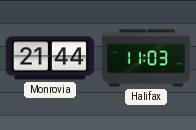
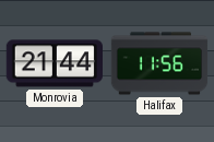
Halifax: 11:03 -> 11:56
